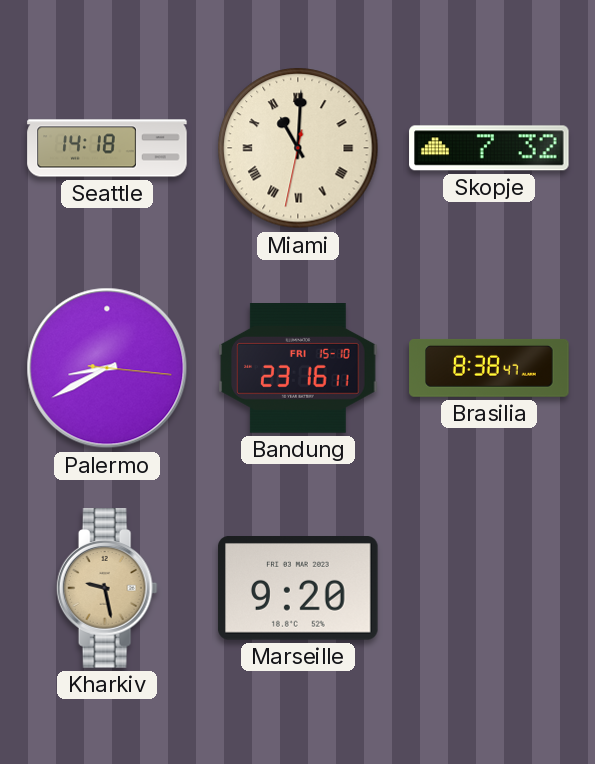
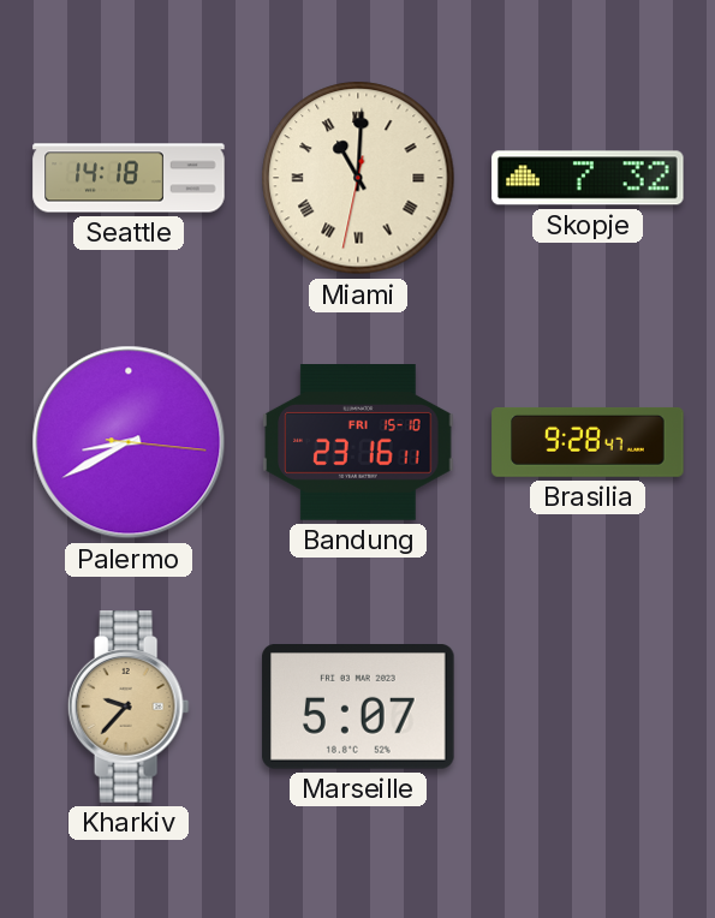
Brasilia: 8:38 -> 9:28
Kharkiv: 9:28 -> 9:37
Marseille: 9:20 -> 5:07
